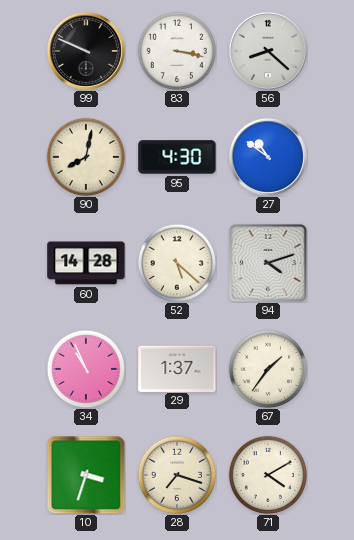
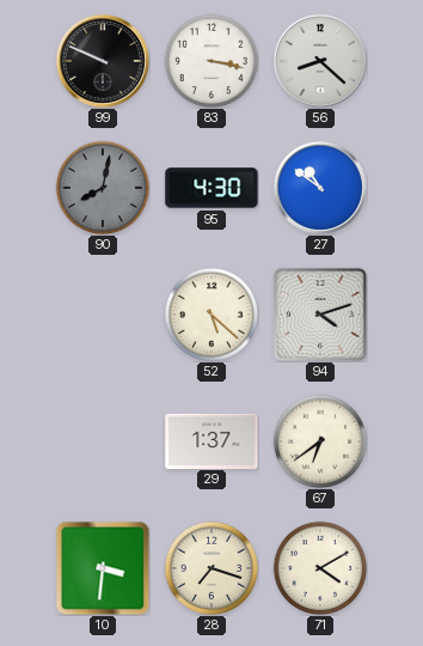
90 dial: cream -> grey
60: 14:28 -> none
34: 10:56 -> none
67: 1:36 -> 6:39
10: 3:33 -> 3:31
